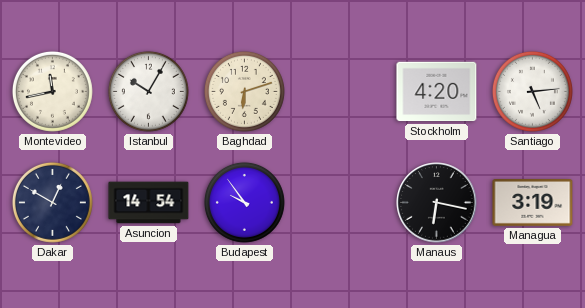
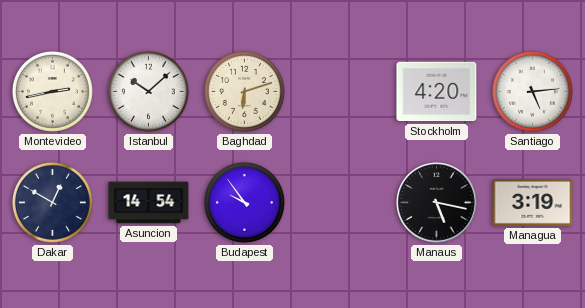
Montevideo: 11:43 -> 2:43
Istanbul: 10:05 -> 10:08
Manaus: 6:17 -> 5:17
